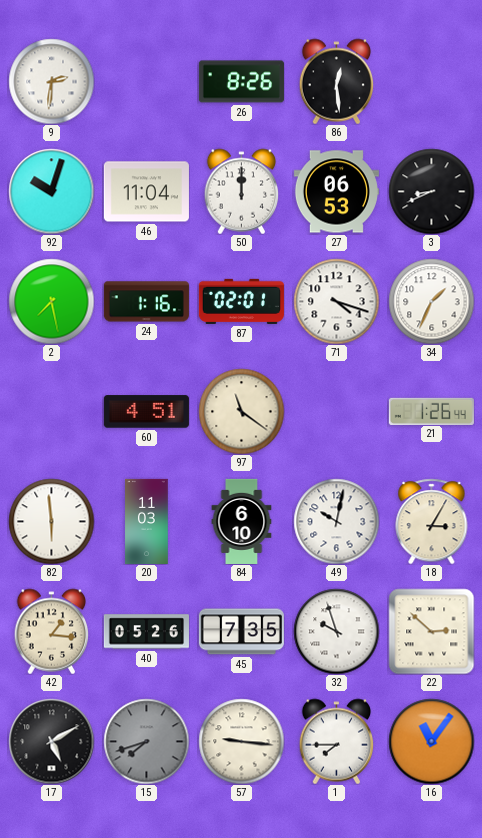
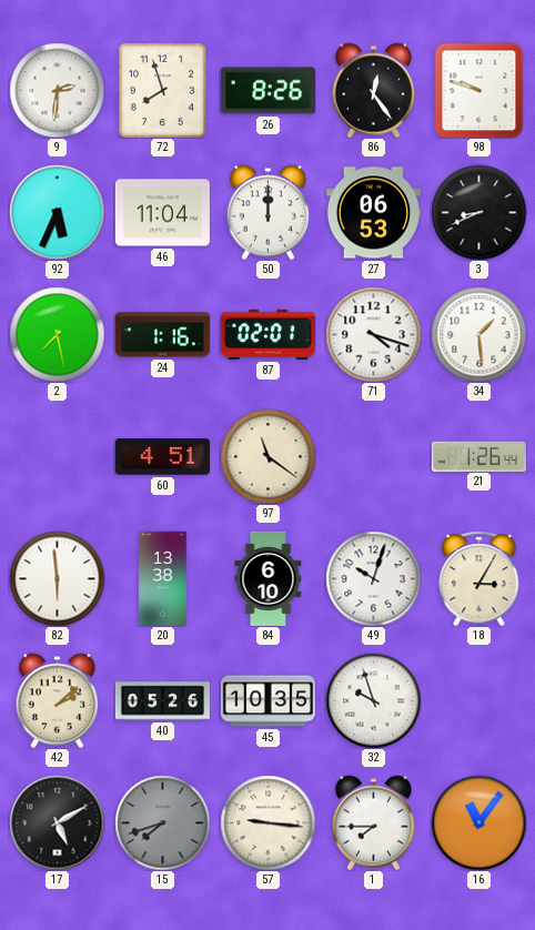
72: none -> 7:57
86: 12:29 -> 12:24
98: none -> 9:48
92: 10:03 -> 5:34
34: 1:34 -> 1:29
20: 11:03 -> 13:38
49: 10:02 -> 10:03
42: 1:16 -> 2:08
45: 7:35 -> 10:35
22: 2:52 -> none
